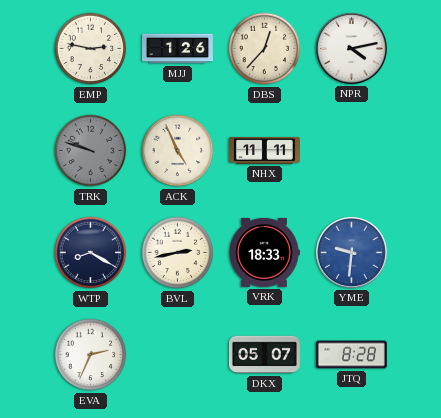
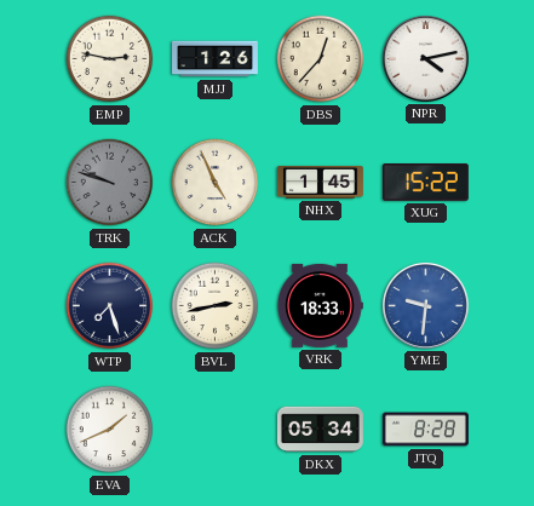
NHX: 11:11 -> 1:45
XUG: none -> 15:22
WTP: 8:20 -> 7:27
EVA: 2:34 -> 1:41
DKX: 05:07 -> 05:34
